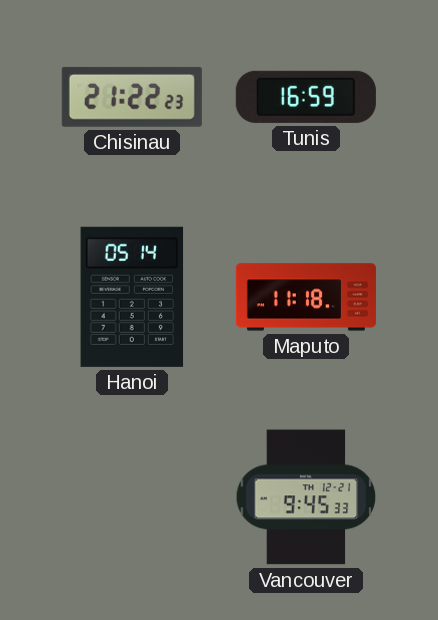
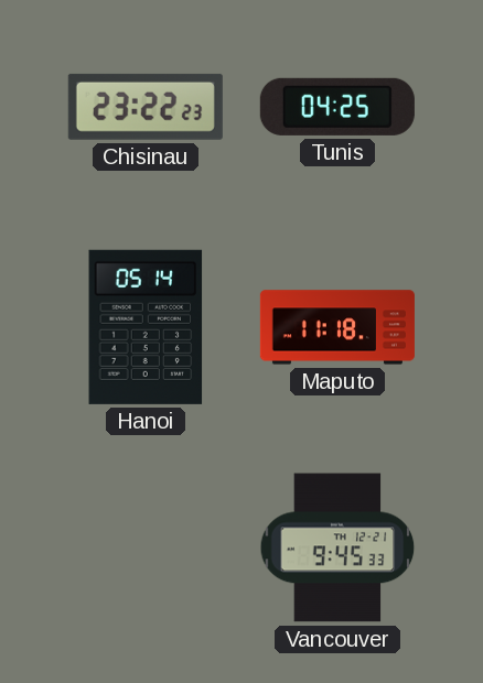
Chisinau: 21:22 -> 23:22
Tunis: 16:59 -> 04:25
